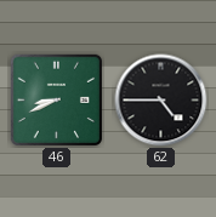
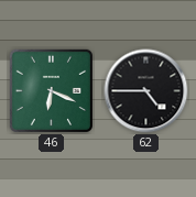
46: 8:41 -> 6:19
